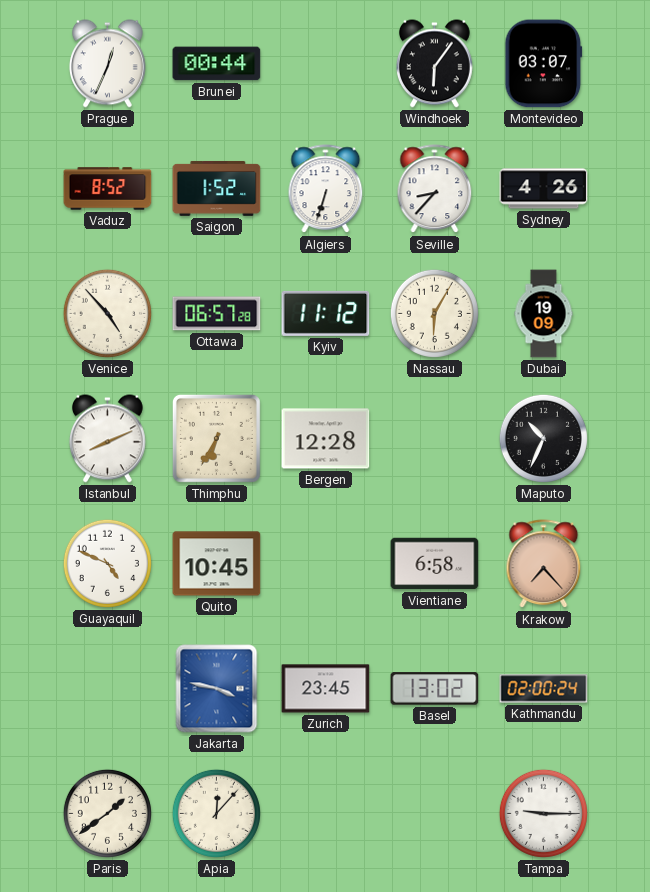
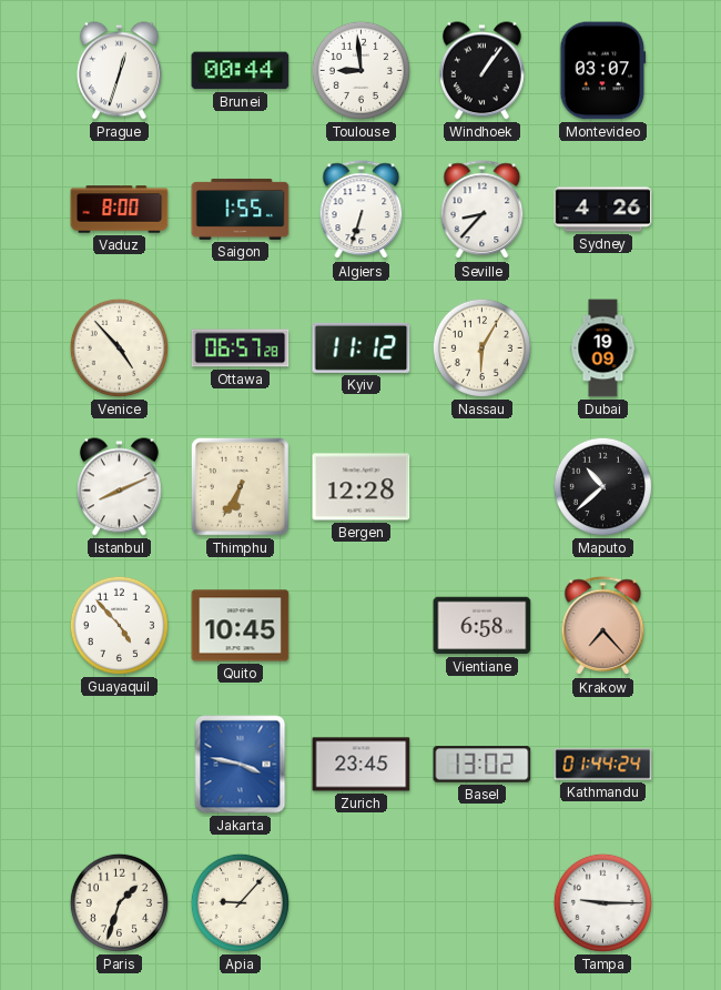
Prague: 12:34 -> 12:33
Toulouse: none -> 8:59
Windhoek: 6:06 -> 1:06
Vaduz: 8:52 -> 8:00
Saigon: 1:52 -> 1:55
Maputo: 10:34 -> 10:38
Guayaquil: 4:49 -> 4:53
Kathmandu: 02:00 -> 01:44
Paris: 1:39 -> 1:33
Apia: 12:07 -> 9:07
